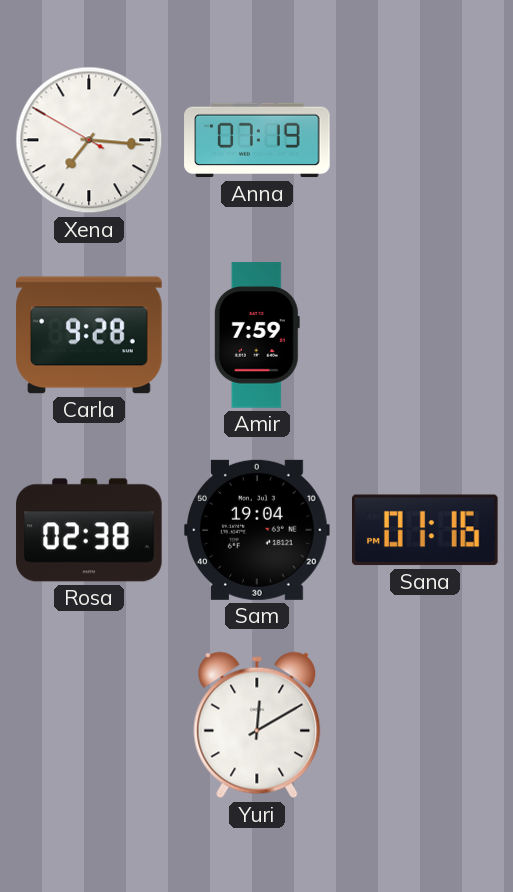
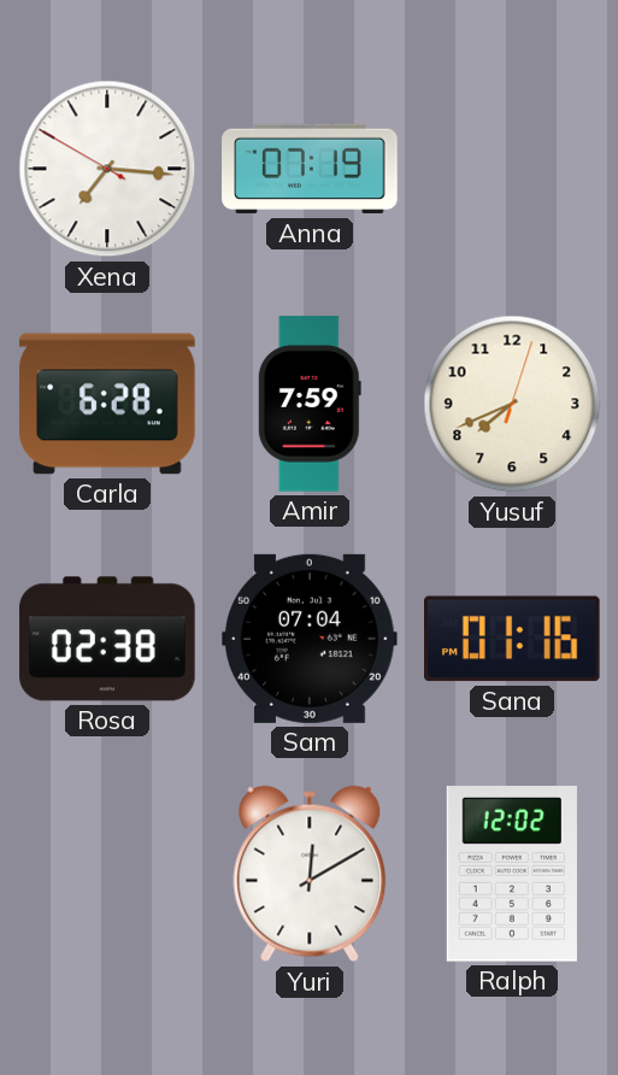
Carla: 9:28 -> 6:28
Yusuf: none -> 7:41
Sam: 19:04 -> 07:04
Ralph: none -> 12:02
